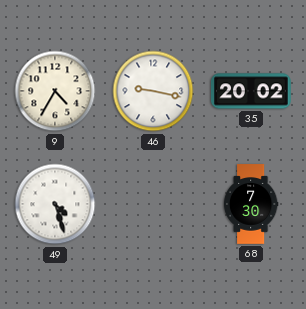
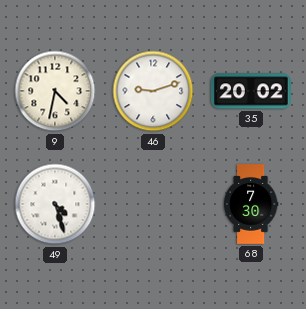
9: 4:35 -> 4:32
46: 9:17 -> 9:12
